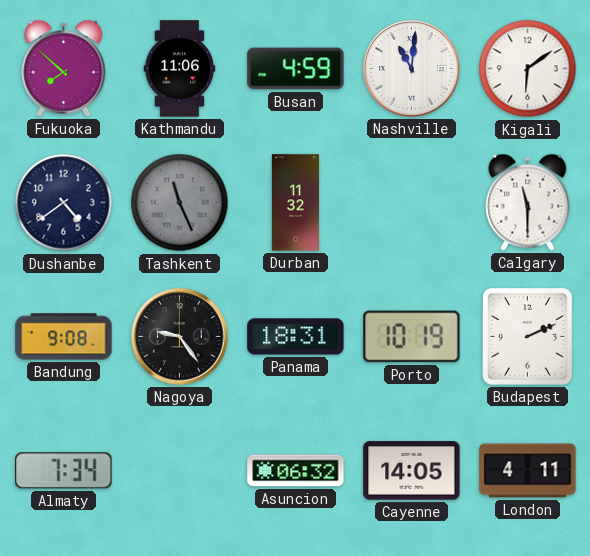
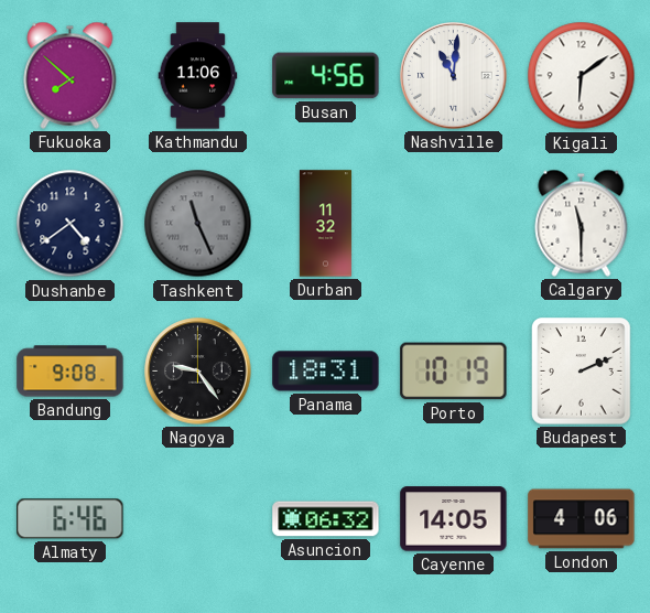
Busan: 4:59 -> 4:56
Almaty: 7:34 -> 6:46
London: 4:11 -> 4:06
